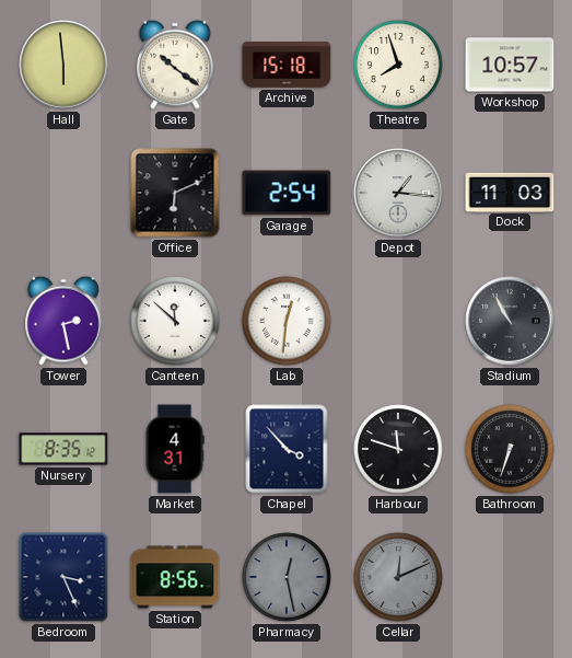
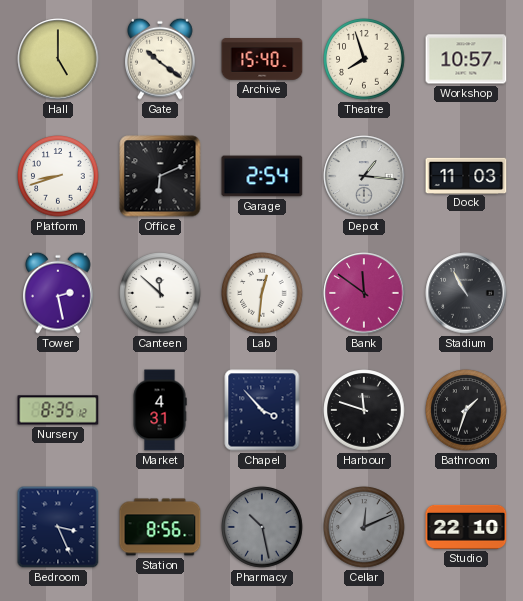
Hall: 5:59 -> 5:00
Archive: 15:18 -> 15:40
Platform: none -> 8:42
Bank: none -> 11:51
Bathroom: 6:33 -> 1:33
Pharmacy: 12:28 -> 10:28
Studio: none -> 22:10
